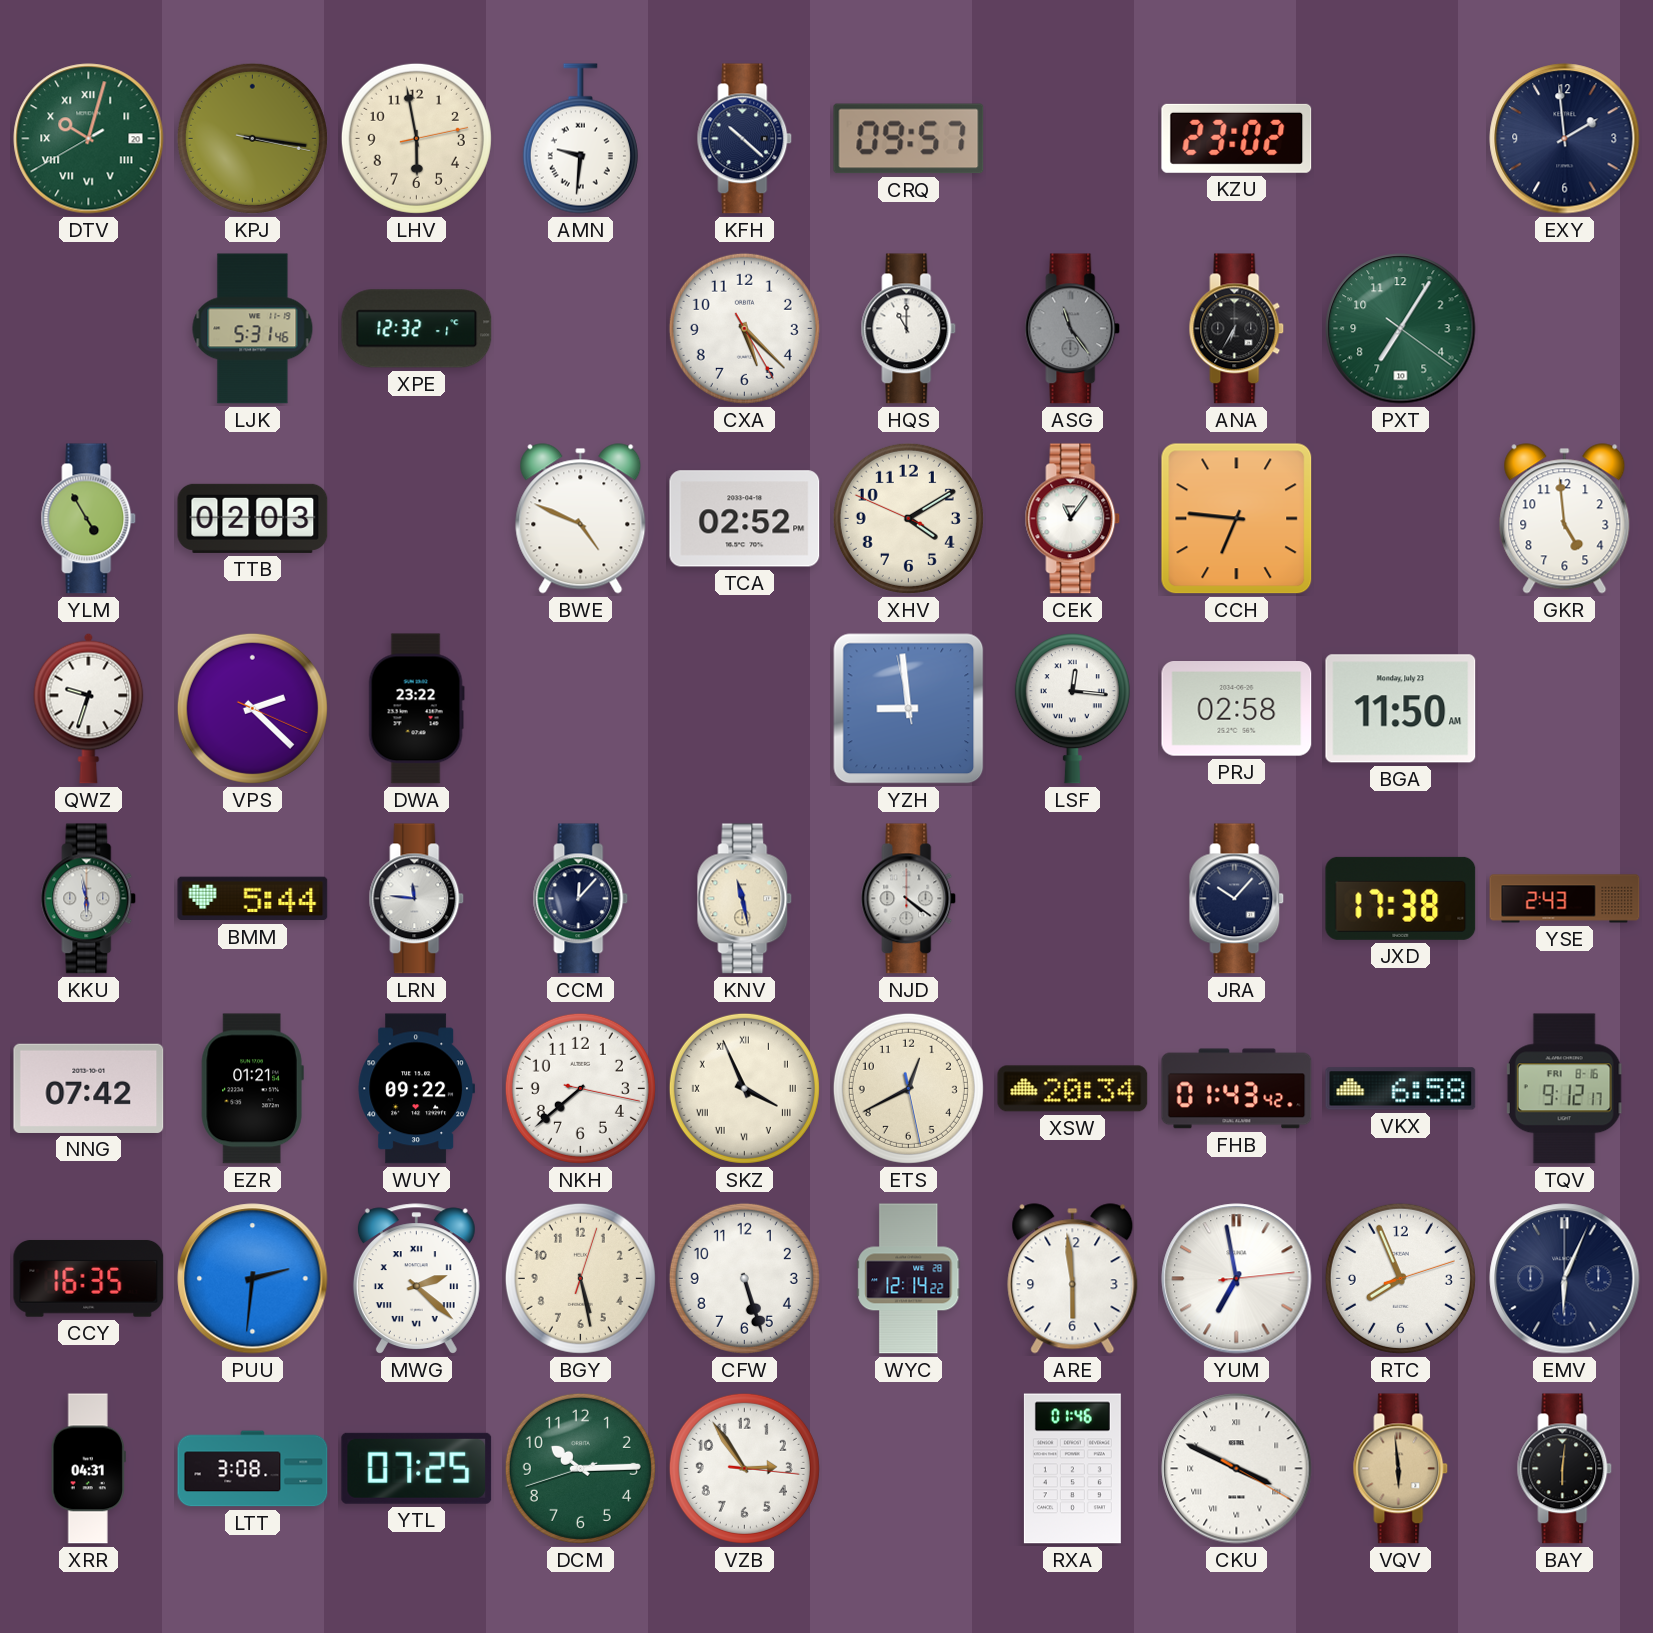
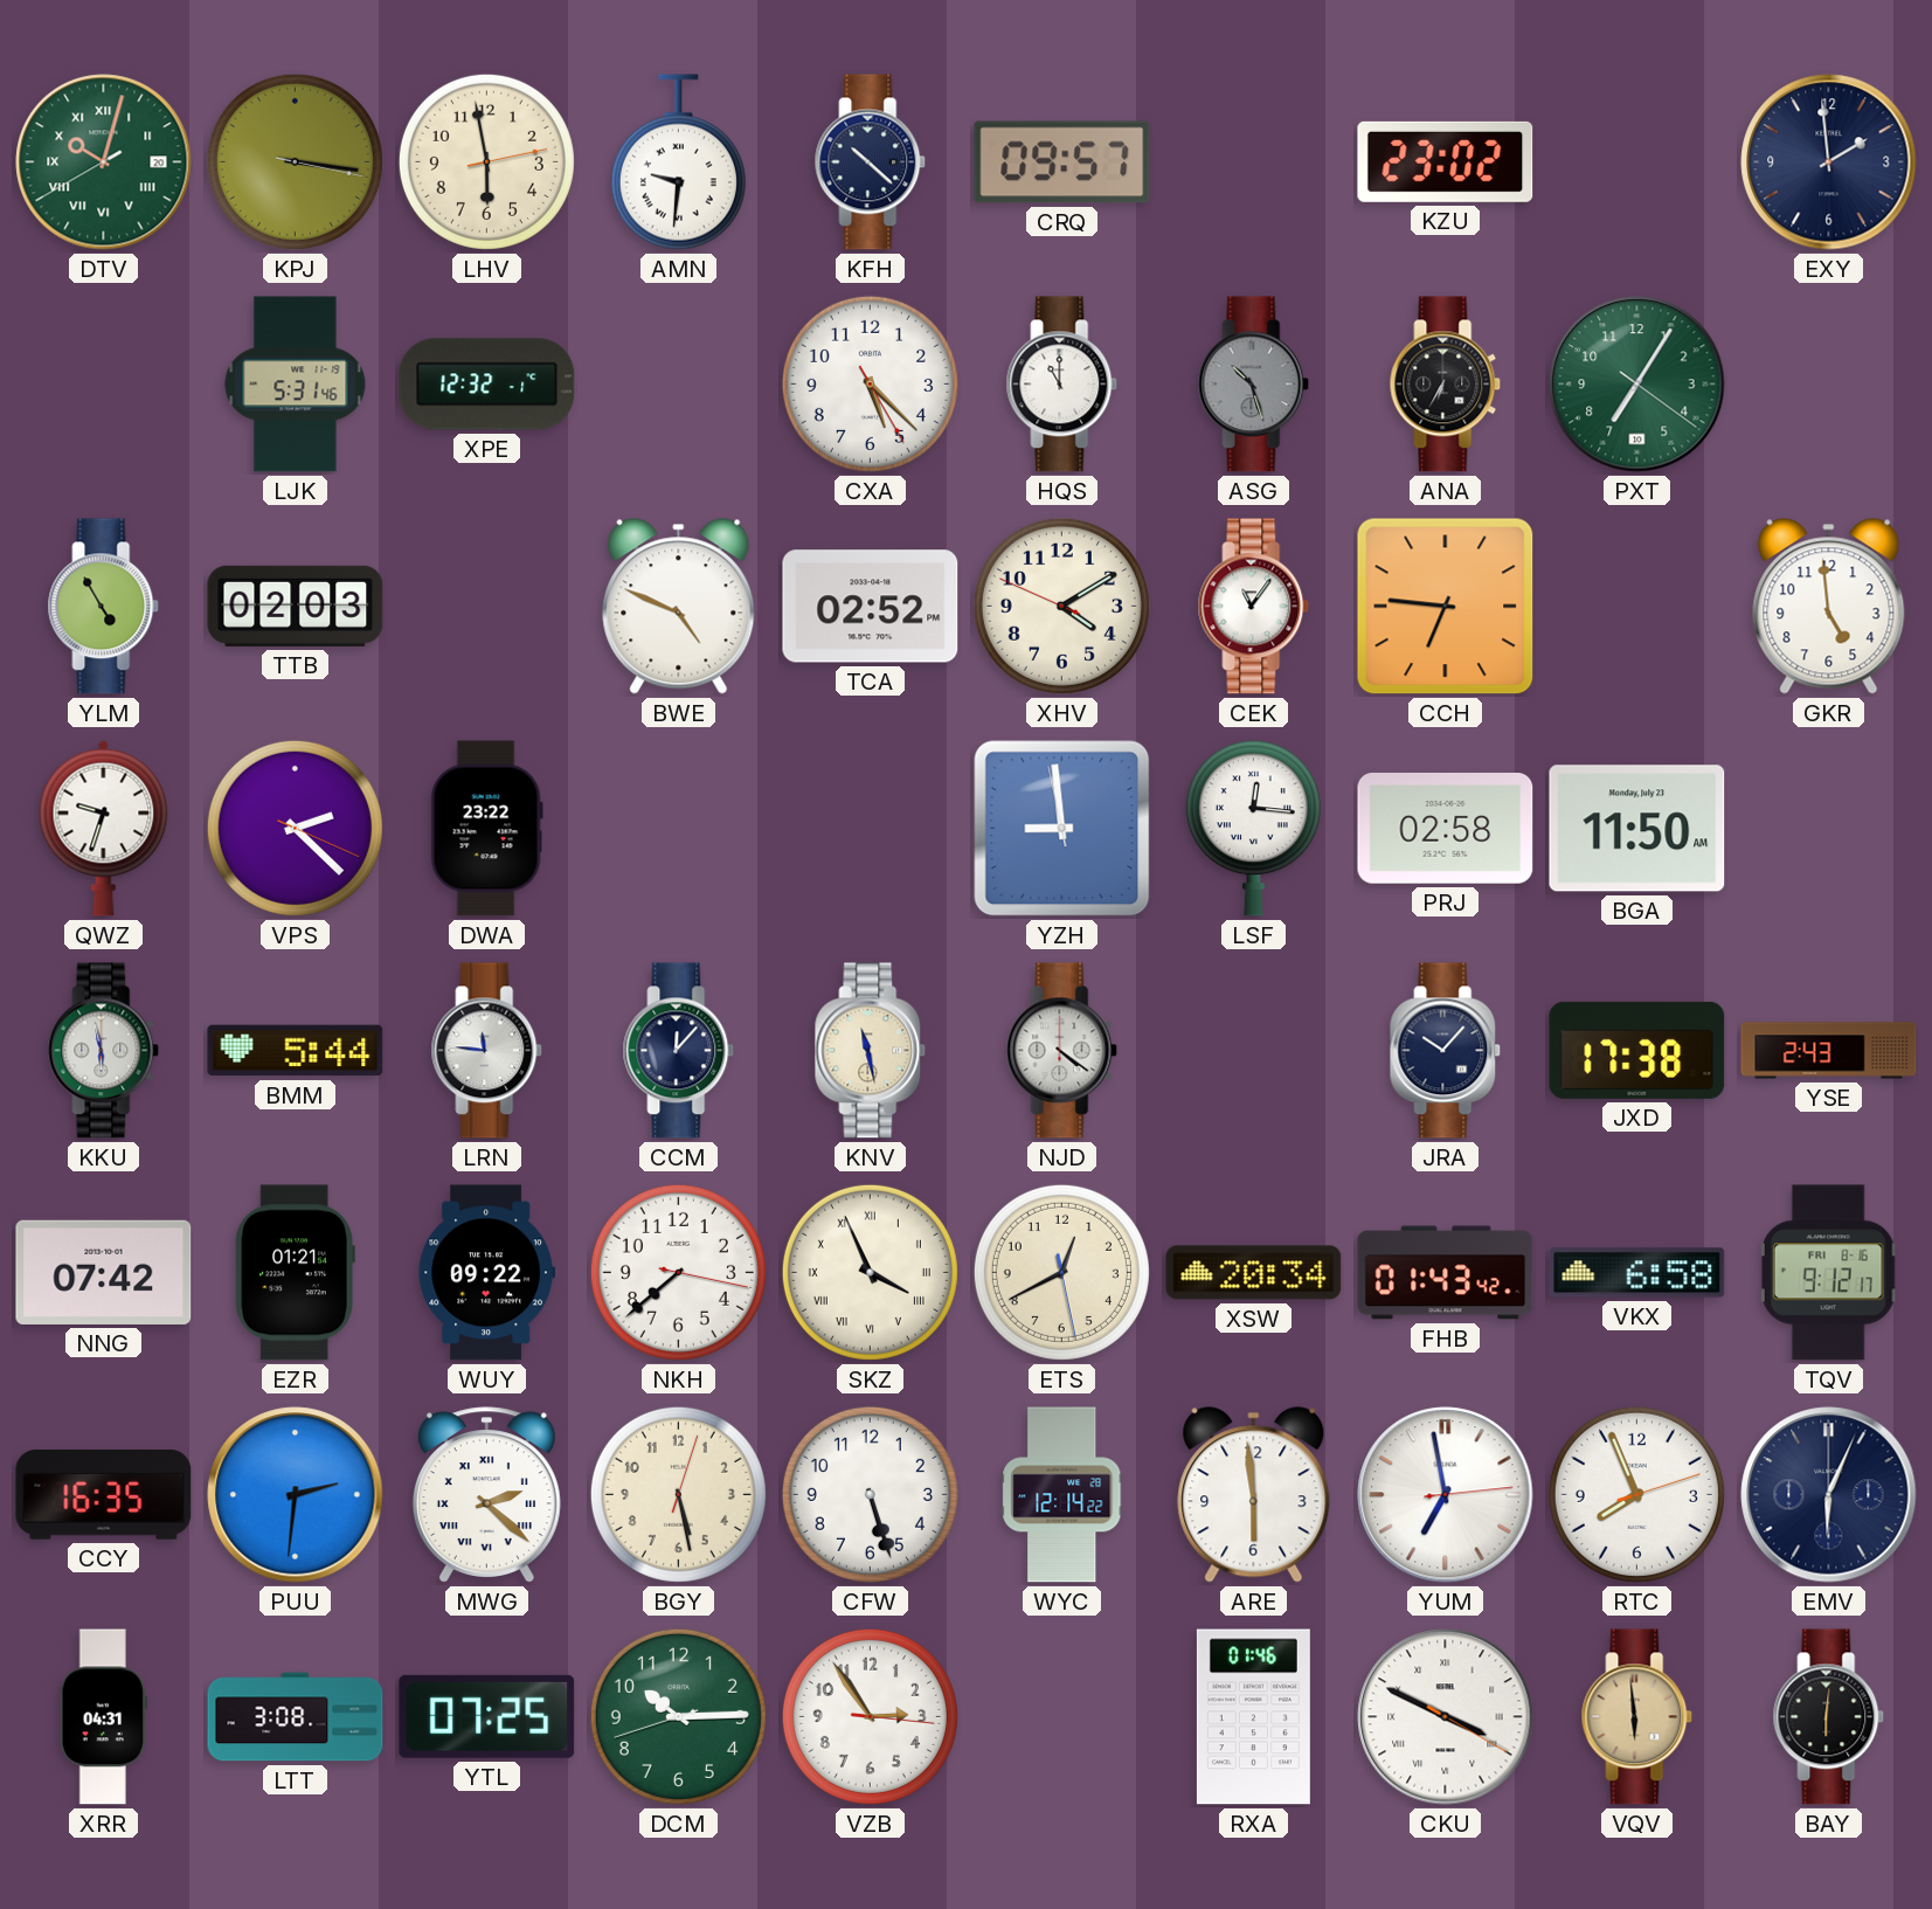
ASG: 11:24 -> 10:27
